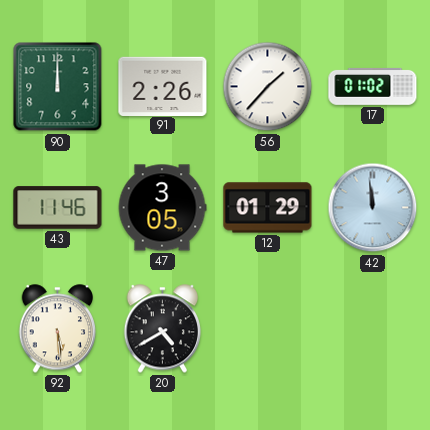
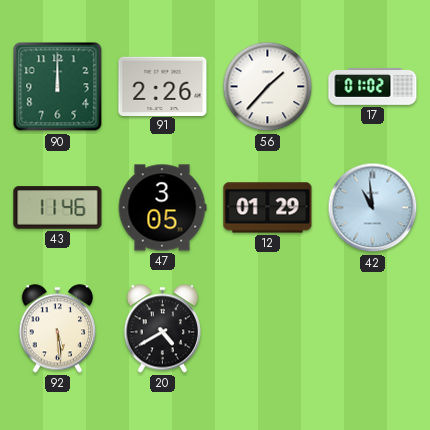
42: 11:59 -> 10:59
